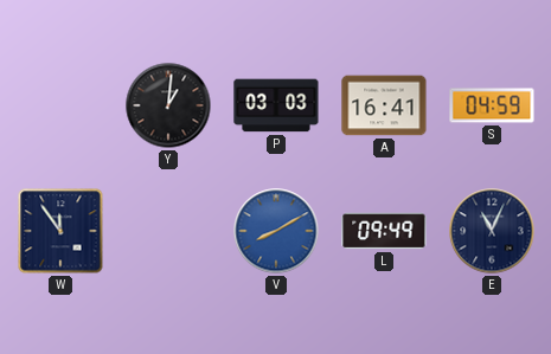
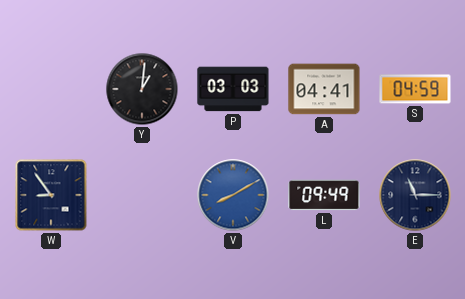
A: 16:41 -> 04:41
W: 11:54 -> 8:54
E: 11:04 -> 11:15
